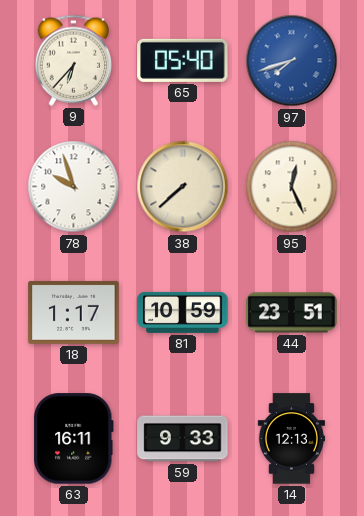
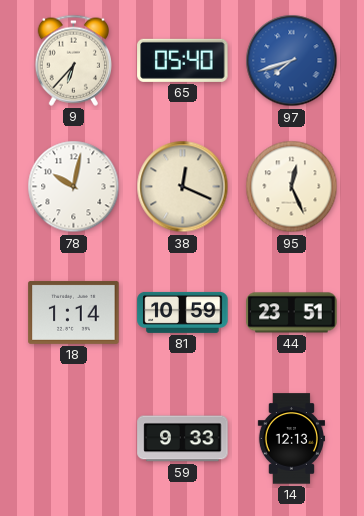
78: 9:57 -> 10:02
38: 7:38 -> 12:19
18: 1:17 -> 1:14
63: 16:11 -> none
